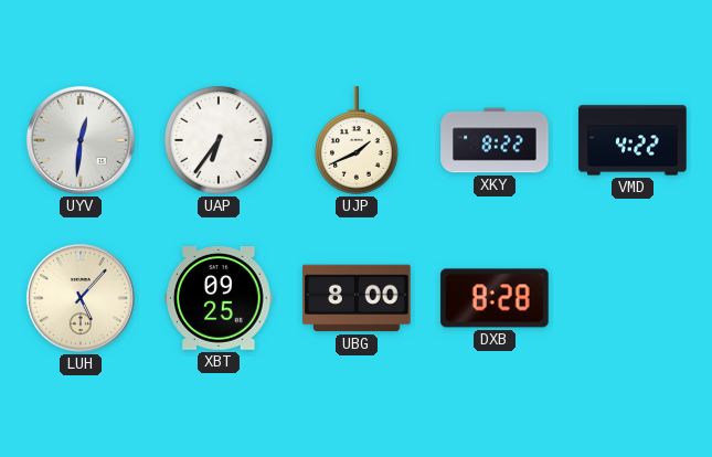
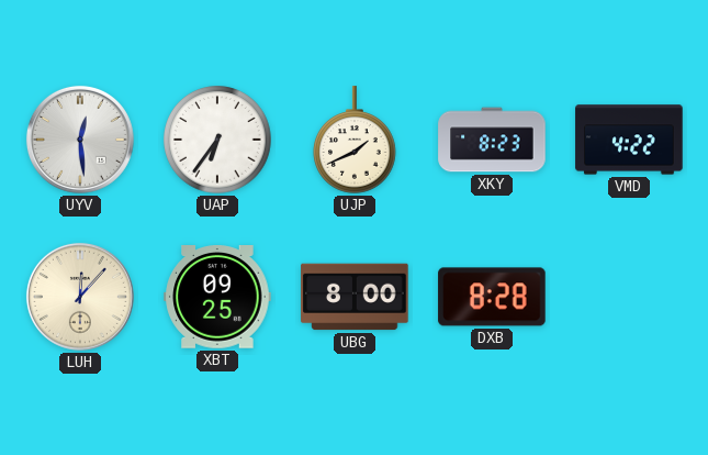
UYV: 12:31 -> 12:29
XKY: 8:22 -> 8:23
LUH: 5:07 -> 12:07
